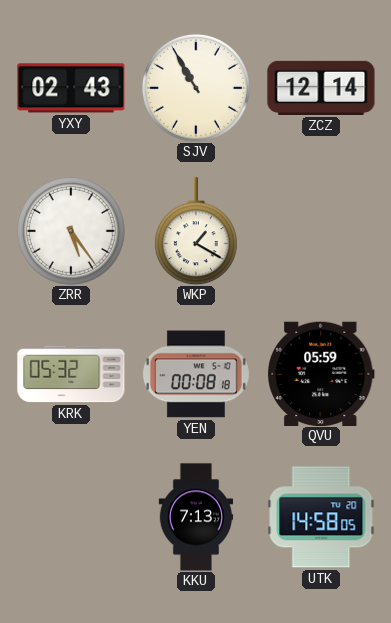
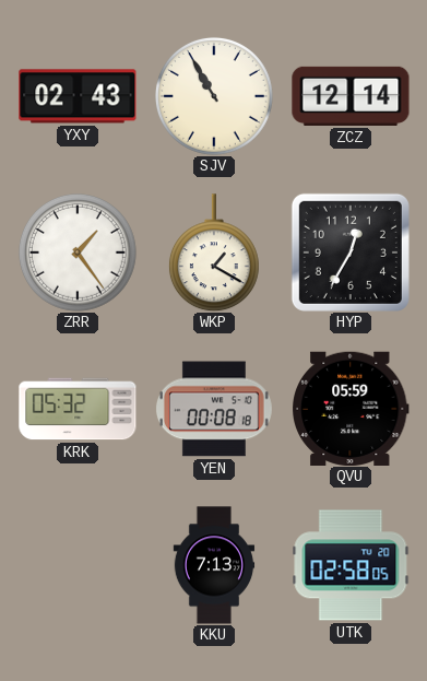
ZRR: 5:24 -> 1:24
HYP: none -> 12:35
UTK: 14:58 -> 02:58
